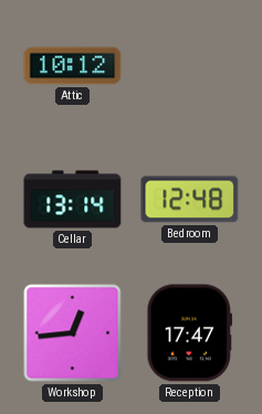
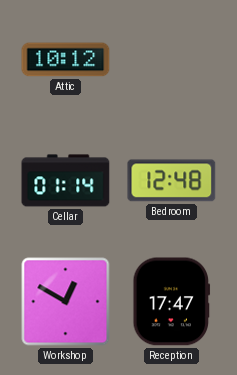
Cellar: 13:14 -> 01:14
Workshop: 12:44 -> 12:50
